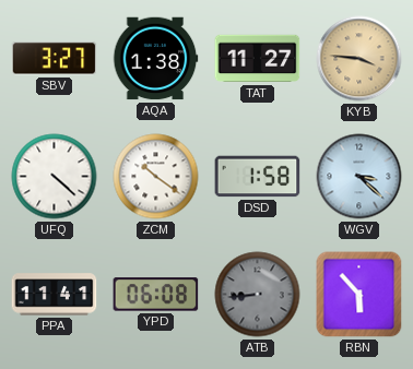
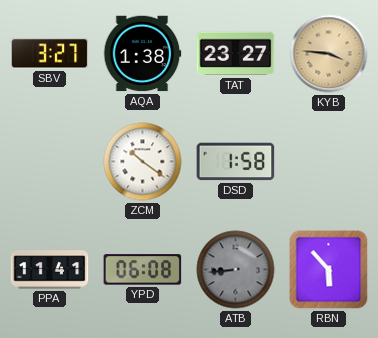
TAT: 11:27 -> 23:27
UFQ: 4:22 -> none
WGV: 3:22 -> none
